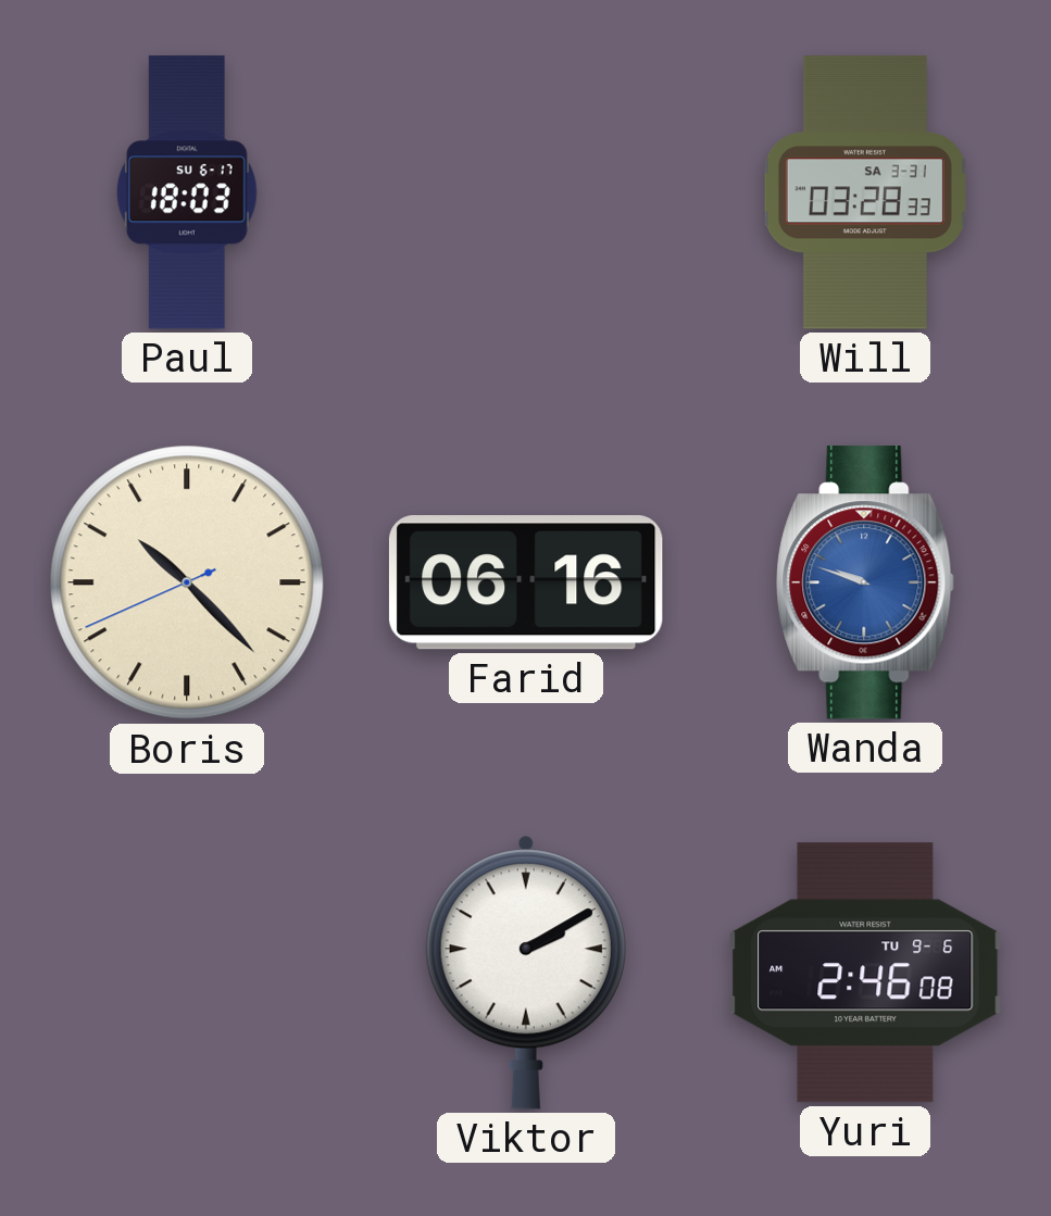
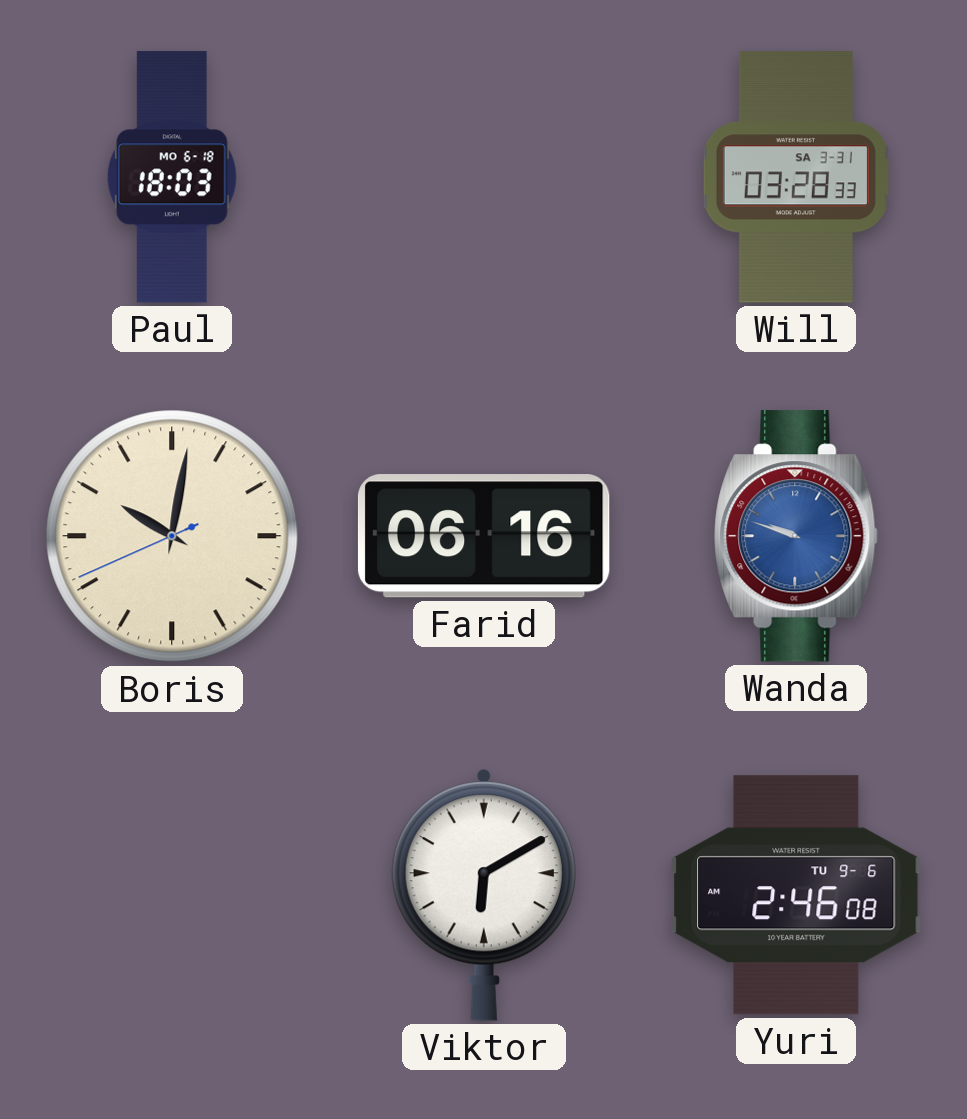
Paul date: SU 6-17 -> MO 6-18
Boris: 10:22 -> 10:01
Viktor: 2:10 -> 6:10
